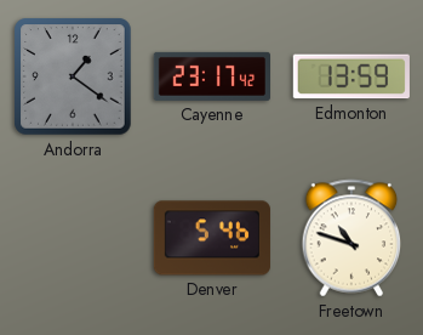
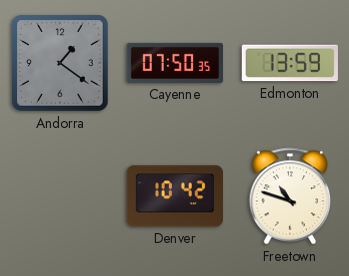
Cayenne: 23:17 -> 07:50
Denver: 5:46 -> 10:42
